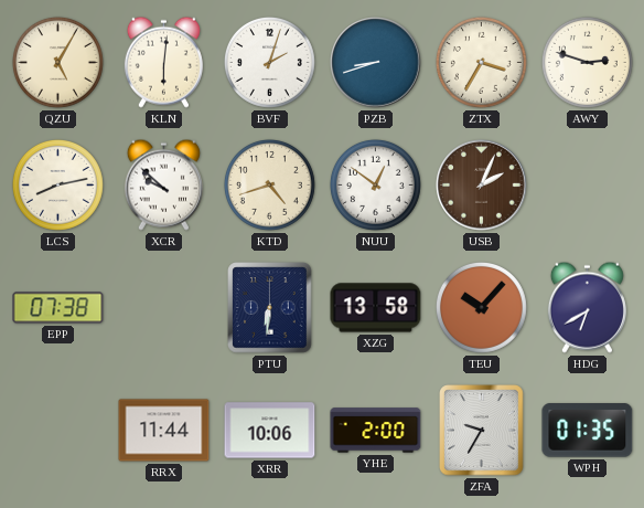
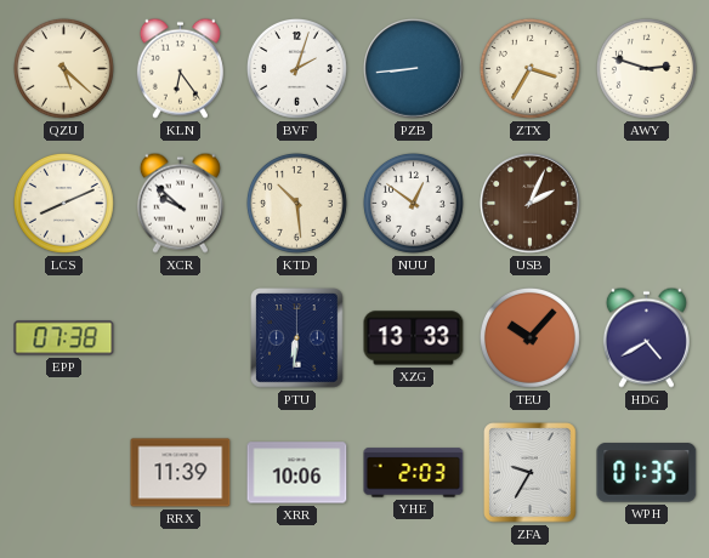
QZU: 5:05 -> 5:22
KLN: 6:01 -> 6:24
PZB: 8:42 -> 8:44
LCS: 8:13 -> 8:11
KTD: 4:42 -> 10:29
XZG: 13:58 -> 13:33
HDG: 6:40 -> 4:40
RRX: 11:44 -> 11:39
YHE: 2:00 -> 2:03
